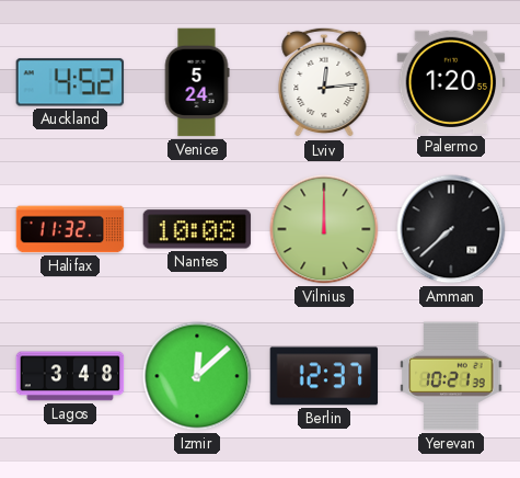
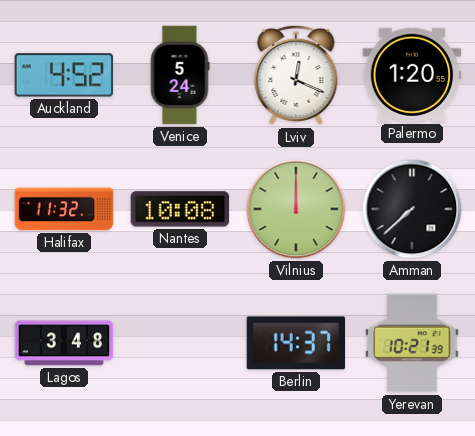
Lviv: 12:14 -> 12:19
Izmir: 12:08 -> none
Berlin: 12:37 -> 14:37
